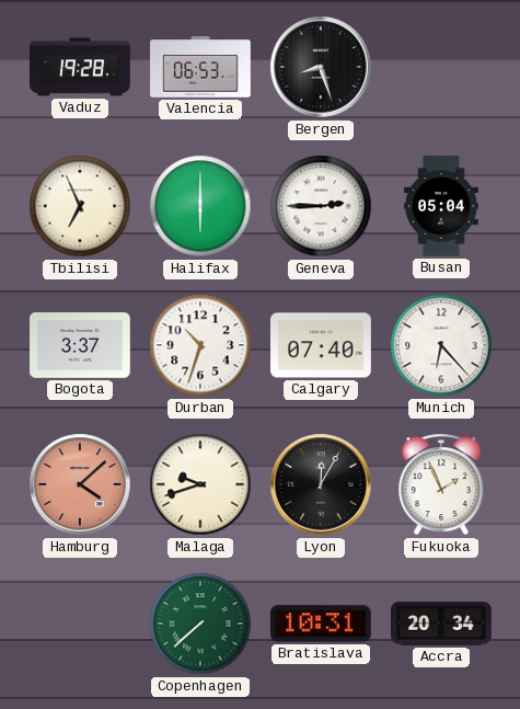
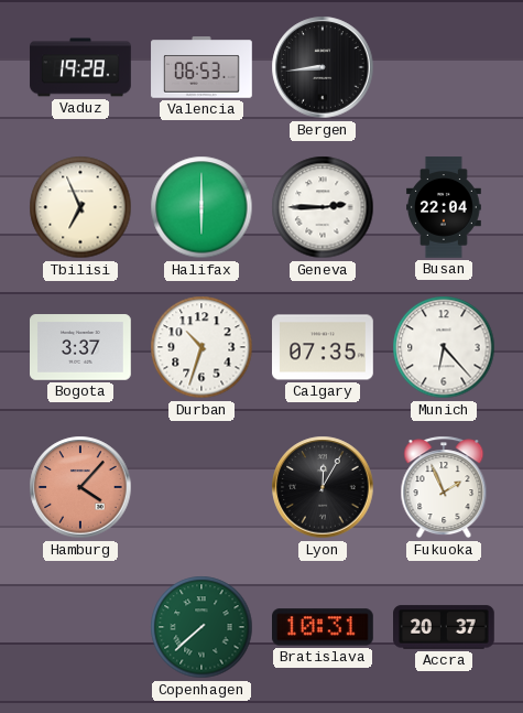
Bergen: 8:27 -> 8:44
Busan: 05:04 -> 22:04
Calgary: 07:40 -> 07:35
Hamburg: 4:08 -> 4:07
Malaga: 9:42 -> none
Accra: 20:34 -> 20:37
